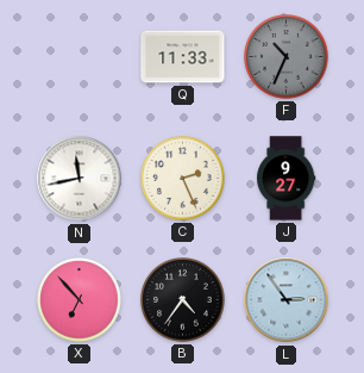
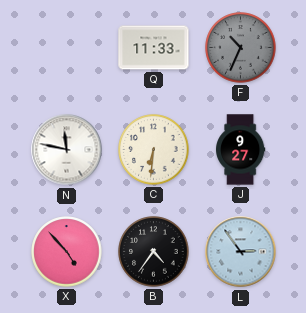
N: 11:43 -> 11:47
C: 2:26 -> 6:31
X: 6:53 -> 4:53
